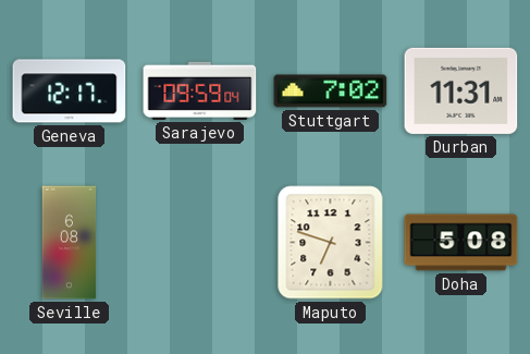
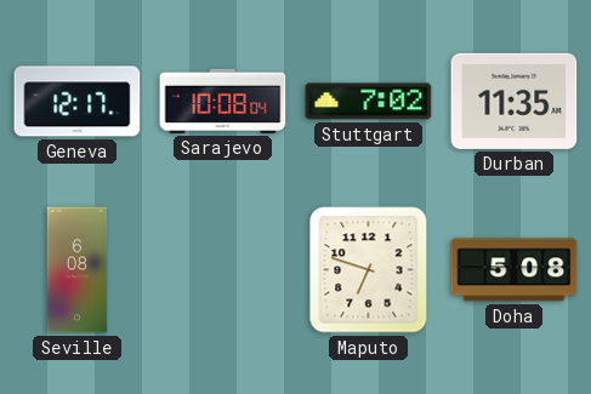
Sarajevo: 09:59 -> 10:08
Durban: 11:31 -> 11:35
